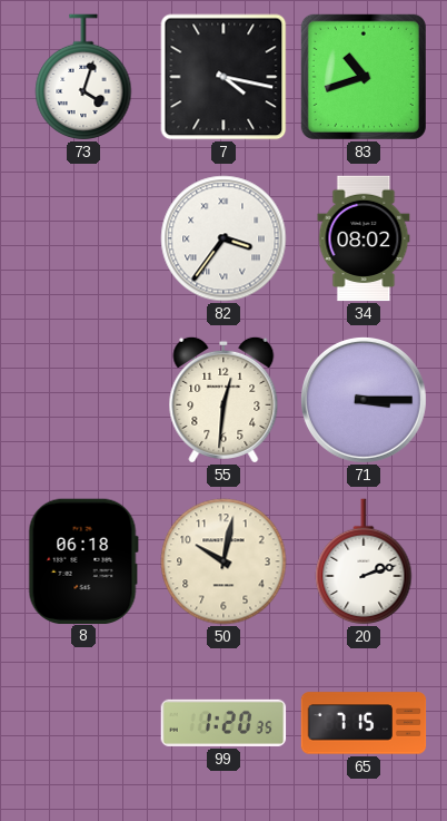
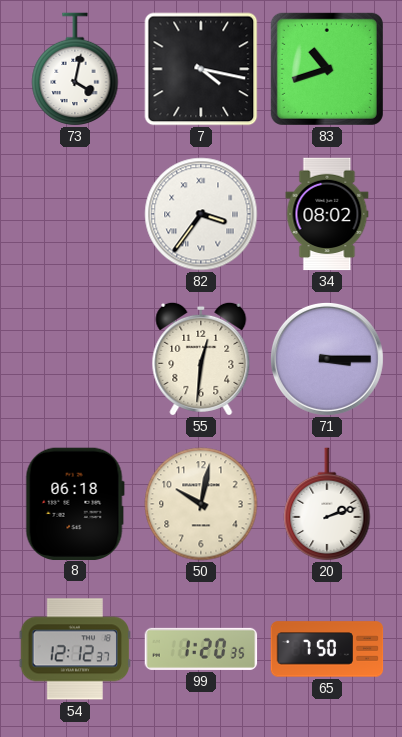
73: 4:03 -> 4:02
54: none -> 12:12
65: 7:15 -> 7:50
